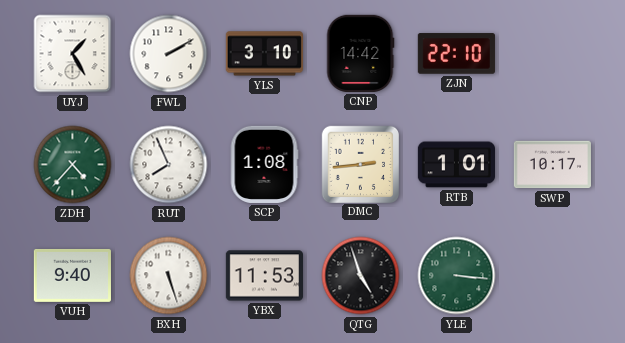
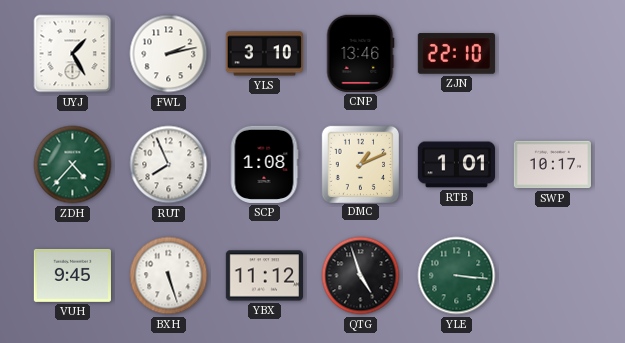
FWL: 2:10 -> 2:13
CNP: 14:42 -> 13:46
DMC: 2:44 -> 1:11
VUH: 9:40 -> 9:45
YBX: 11:53 -> 11:12
